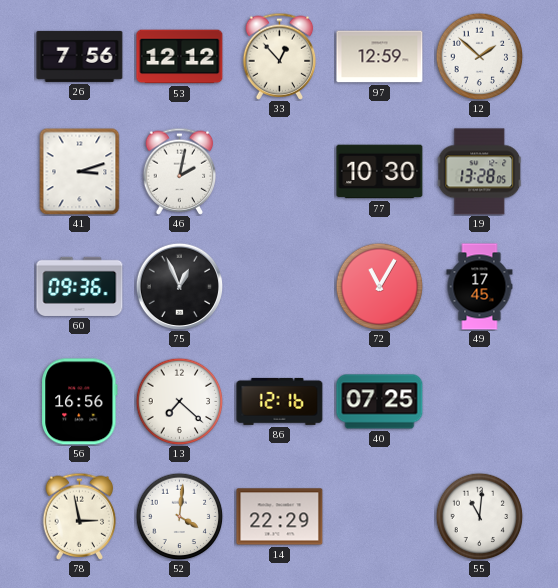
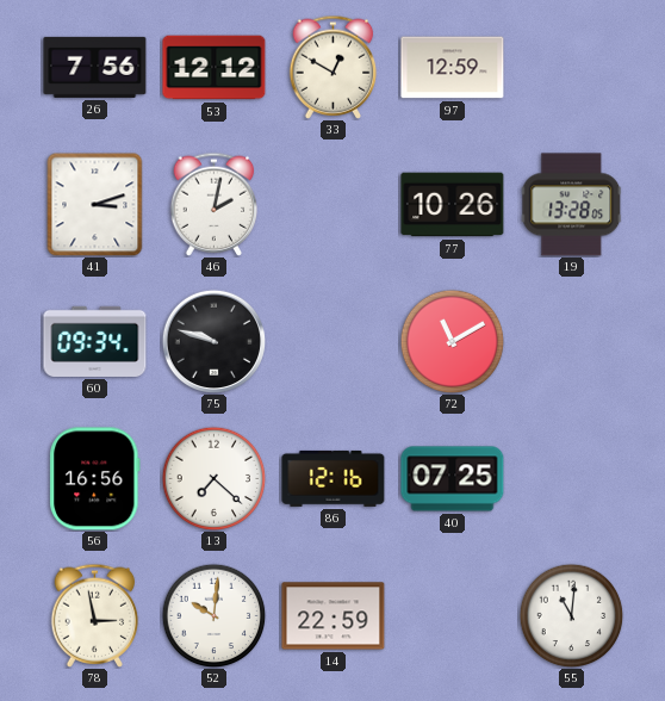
33: 12:53 -> 12:50
12: 1:52 -> none
77: 10:30 -> 10:26
60: 09:36 -> 09:34
75: 12:56 -> 9:48
72: 11:05 -> 11:10
49: 17:45 -> none
52: 4:01 -> 10:01
14: 22:29 -> 22:59
